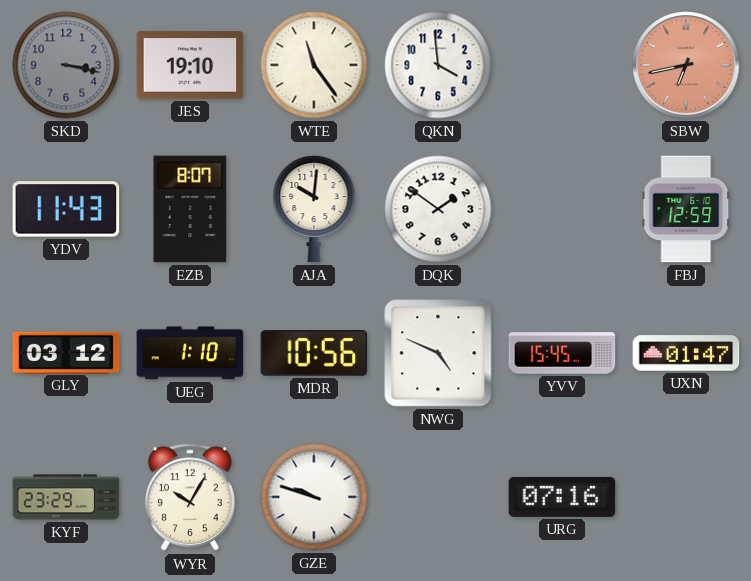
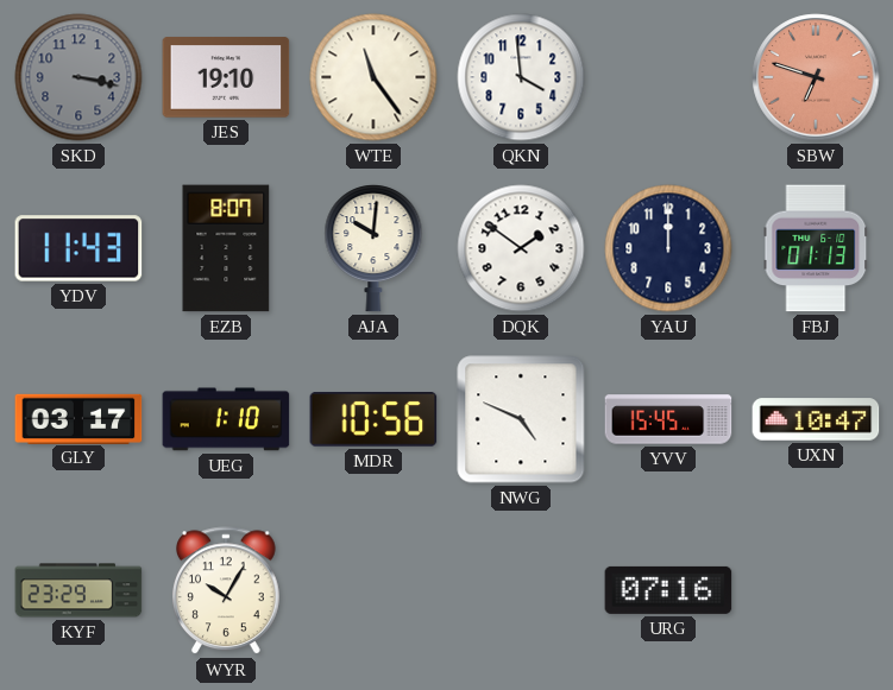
SBW: 6:43 -> 6:48
YAU: none -> 12:00
FBJ: 12:59 -> 01:13
GLY: 03:12 -> 03:17
UXN: 01:47 -> 10:47
GZE: 9:48 -> none
